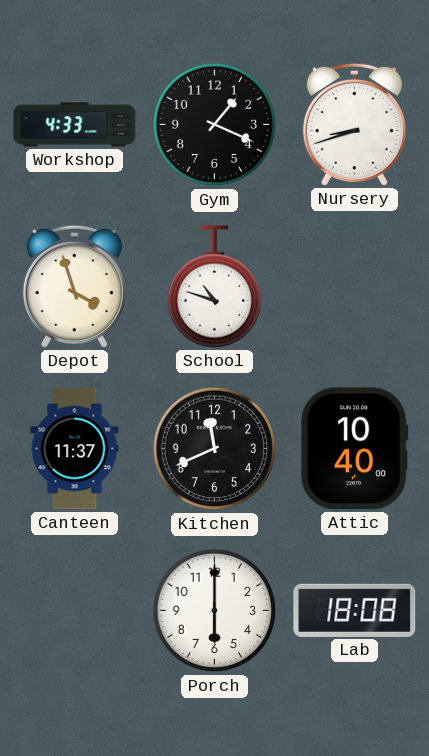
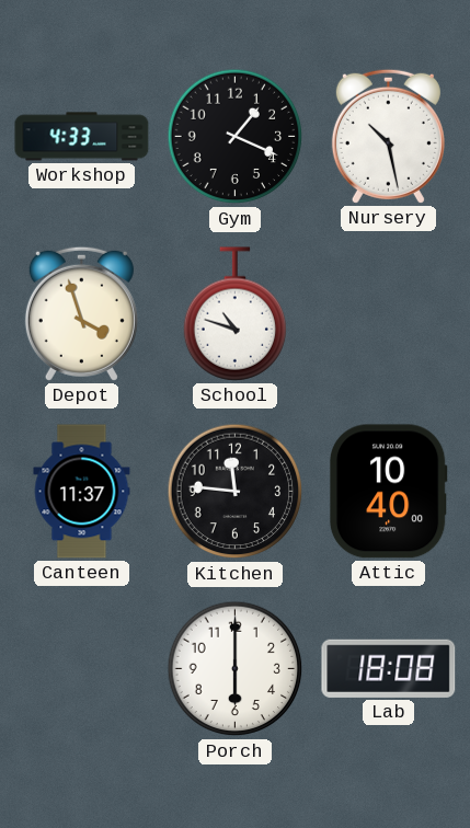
Nursery: 8:42 -> 10:28
Kitchen: 11:41 -> 11:46
